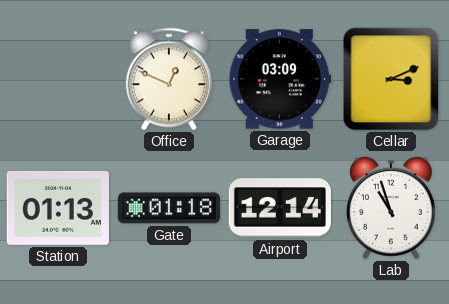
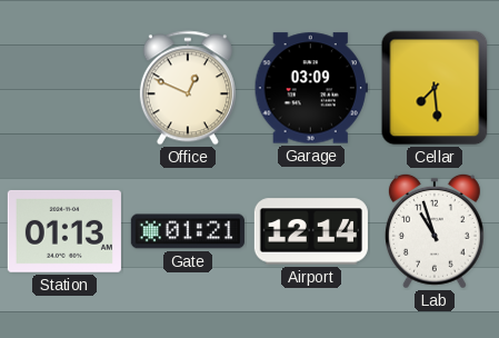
Cellar: 3:11 -> 7:29
Gate: 01:18 -> 01:21
